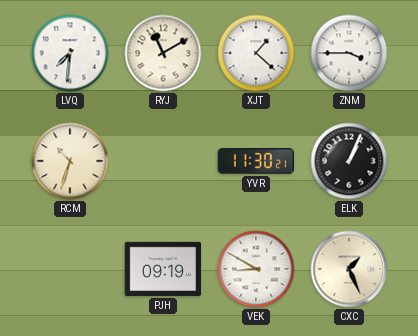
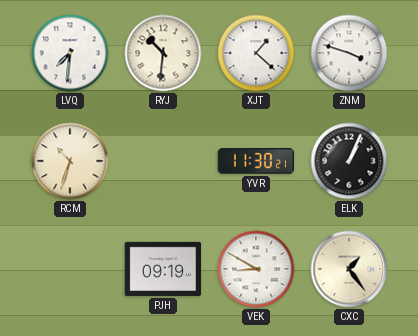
RYJ: 11:10 -> 10:31
ZNM: 3:45 -> 3:48
CXC: 1:26 -> 1:24
